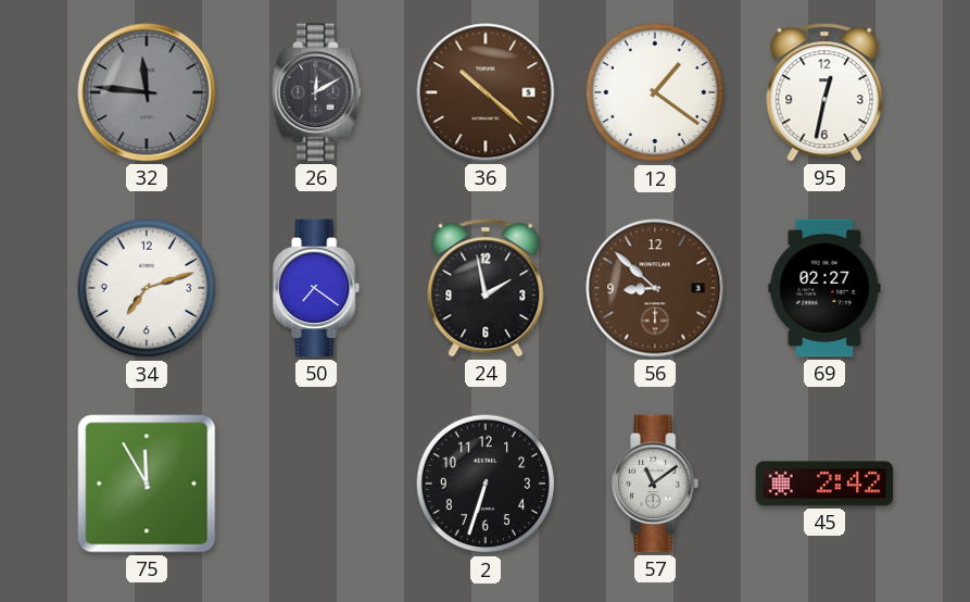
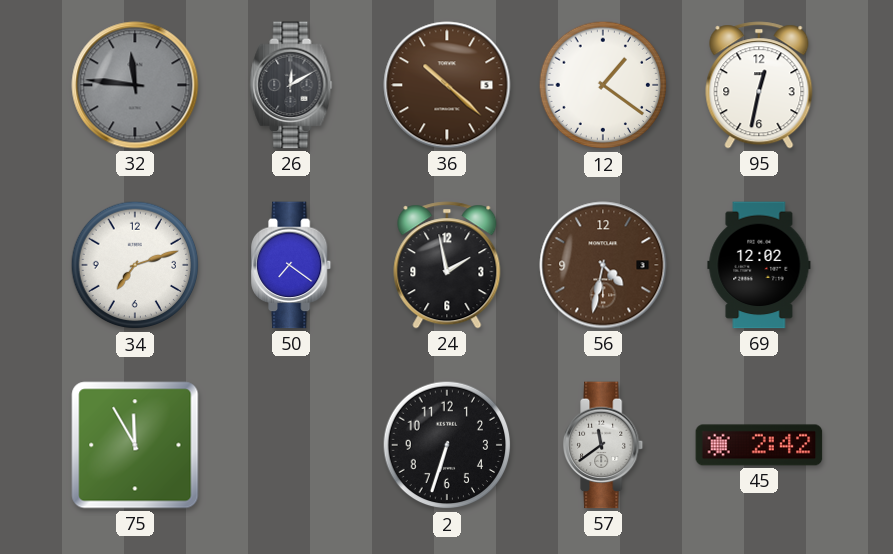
56: 8:52 -> 4:32
69: 02:27 -> 12:02
57: 11:09 -> 11:39
